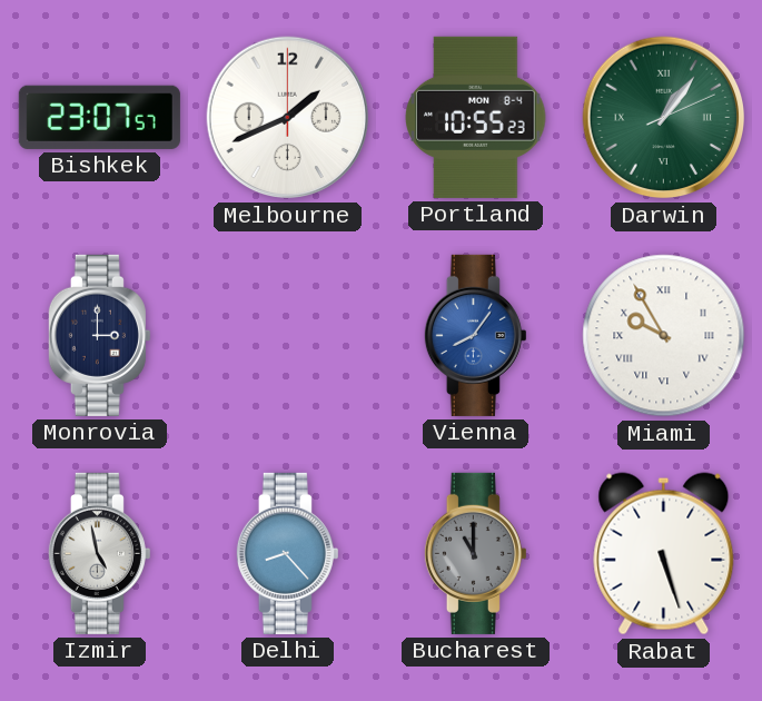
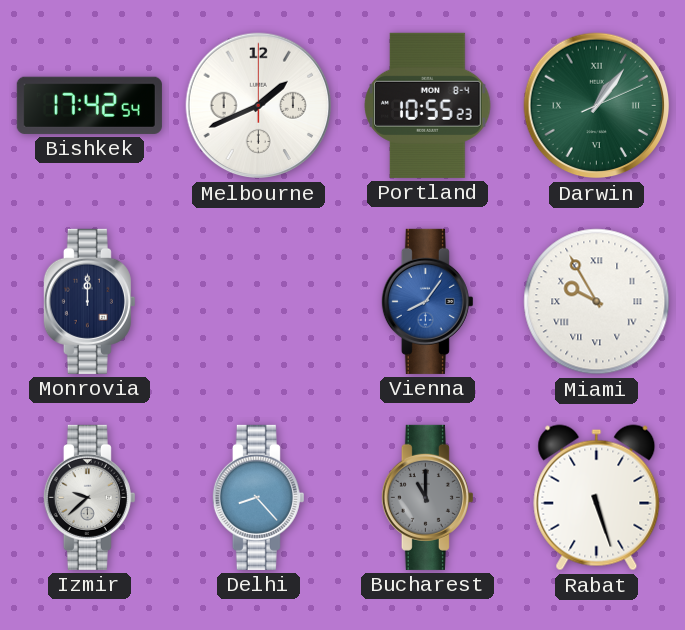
Bishkek: 23:07 -> 17:42
Monrovia: 3:00 -> 12:00
Izmir: 4:58 -> 9:38
